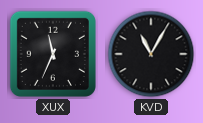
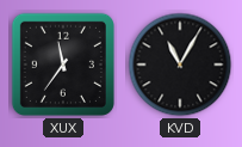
XUX: 11:34 -> 11:36
